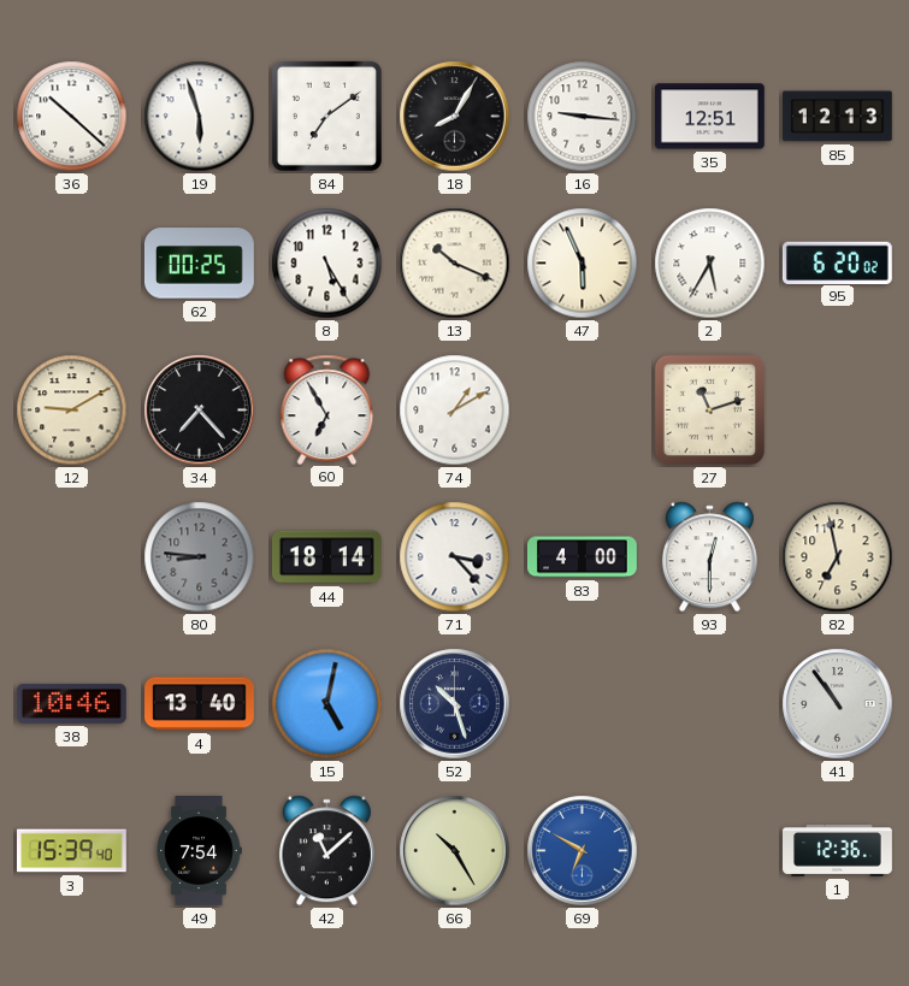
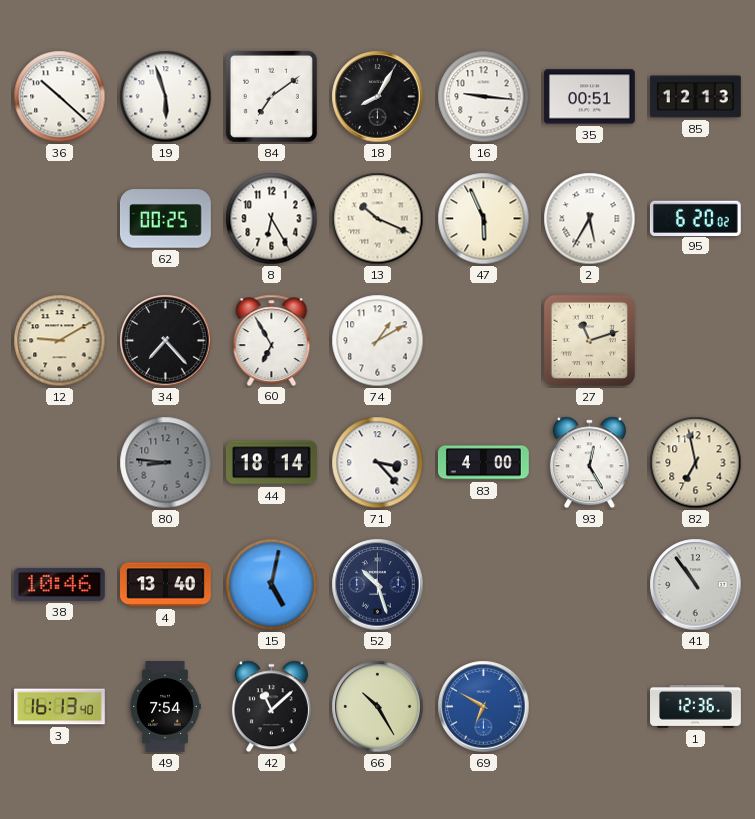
35: 12:51 -> 00:51
8: 5:25 -> 6:25
93: 12:30 -> 12:25
3: 15:39 -> 16:13
